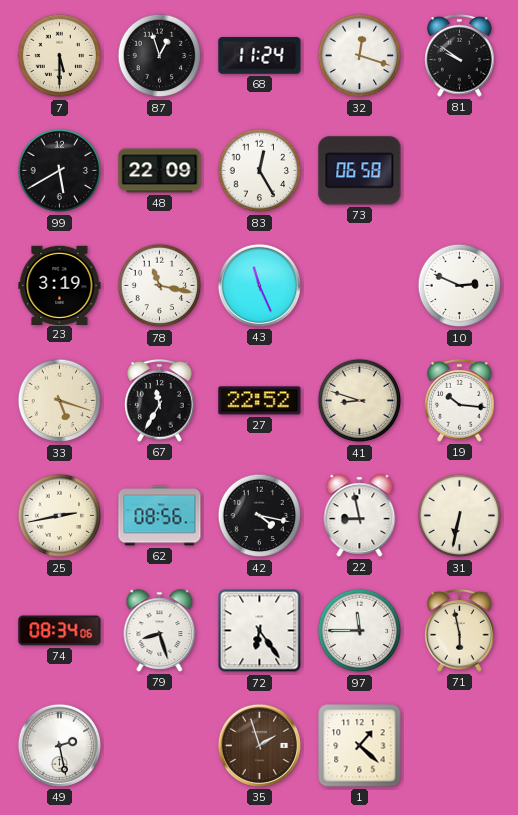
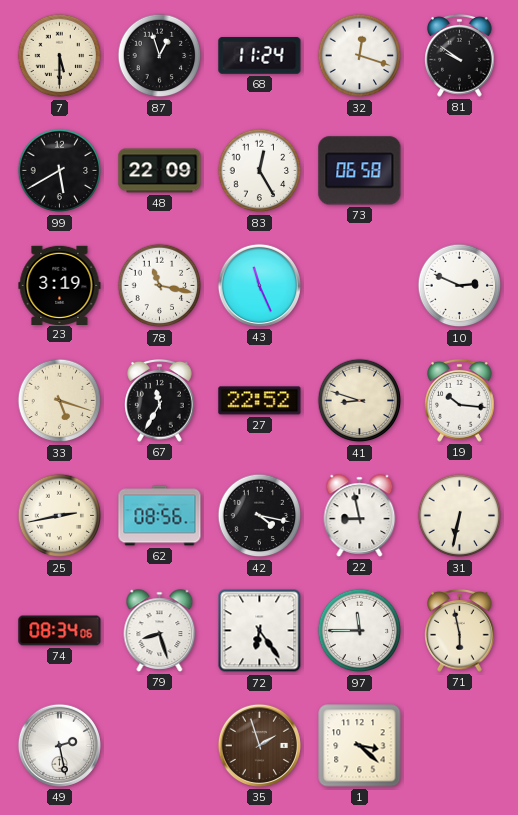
1: 1:22 -> 3:22
